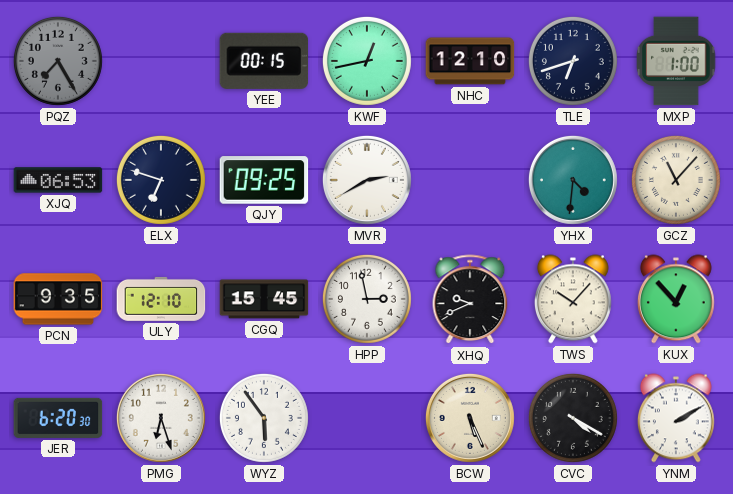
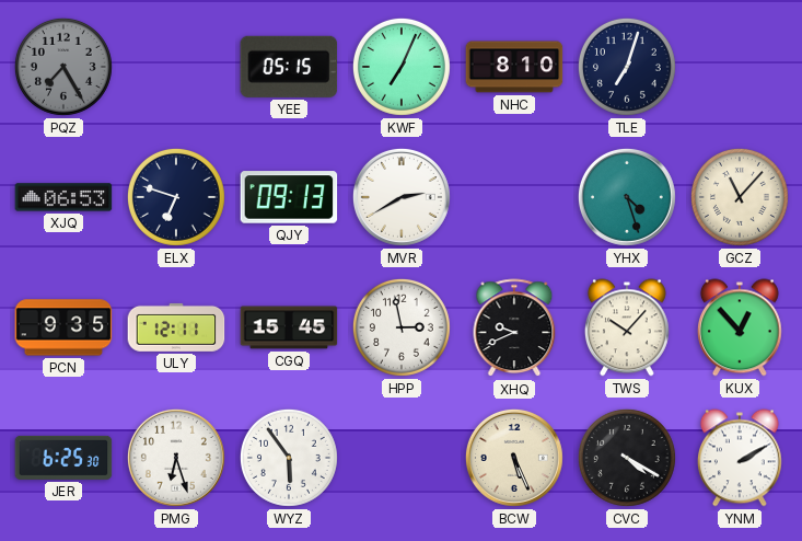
YEE: 00:15 -> 05:15
KWF: 12:43 -> 7:04
NHC: 12:10 -> 8:10
TLE: 6:42 -> 7:03
MXP: 1:00 -> none
QJY: 09:25 -> 09:13
YHX: 4:31 -> 4:27
ULY: 12:10 -> 12:11
JER: 6:20 -> 6:25
